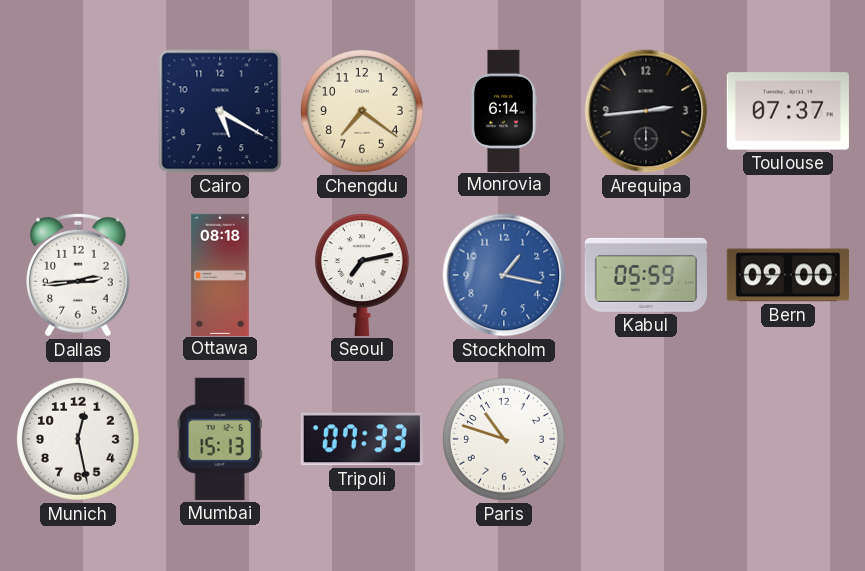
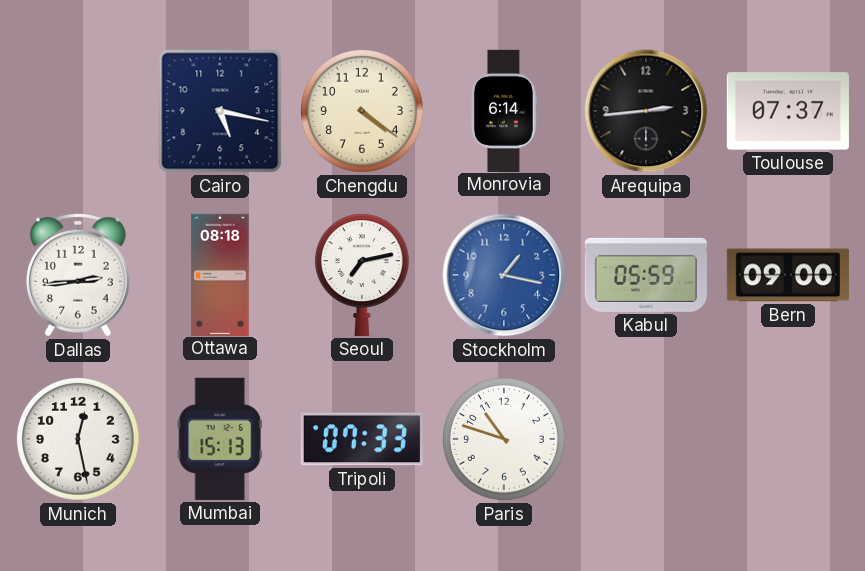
Cairo: 5:20 -> 5:17
Chengdu: 7:21 -> 4:21
